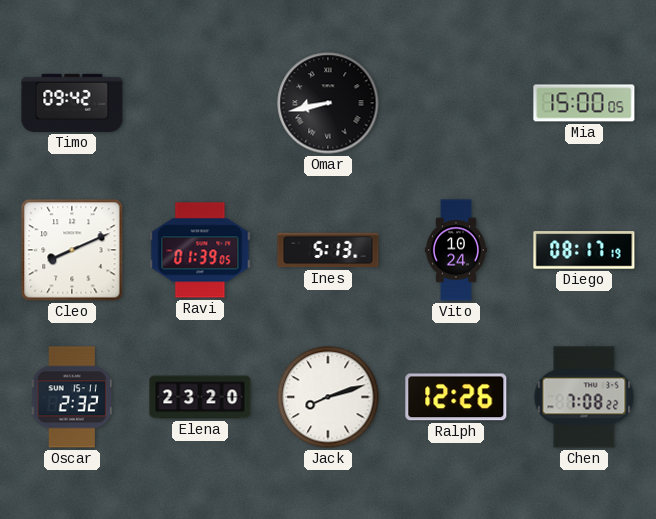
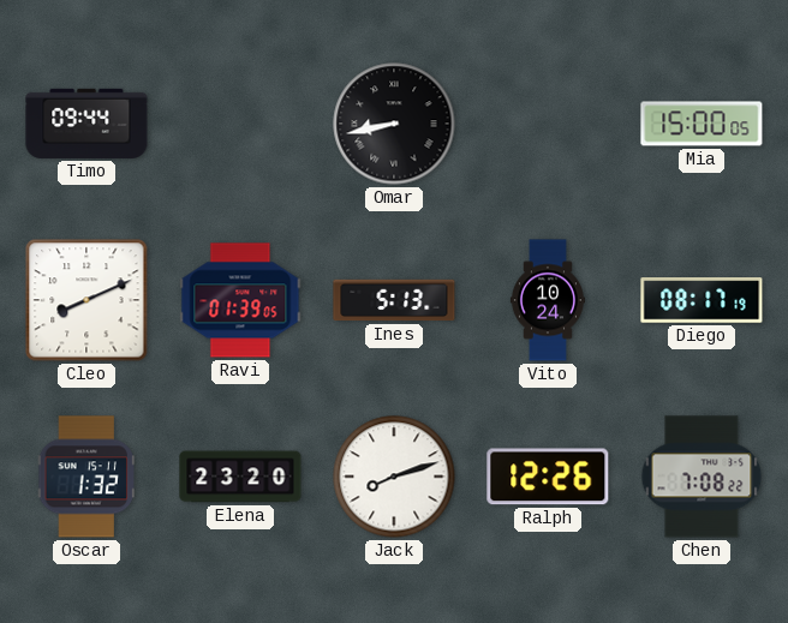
Timo: 09:42 -> 09:44
Oscar: 2:32 -> 1:32
